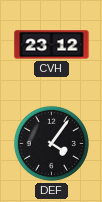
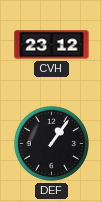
DEF: 4:06 -> 1:06
